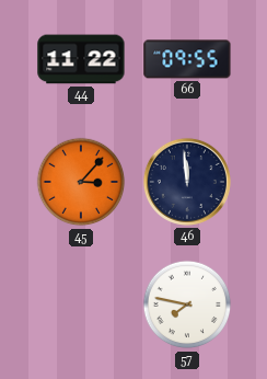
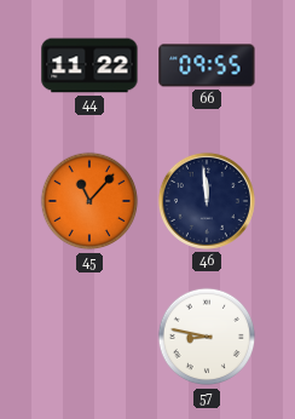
45: 3:07 -> 11:07
57: 7:47 -> 8:47
